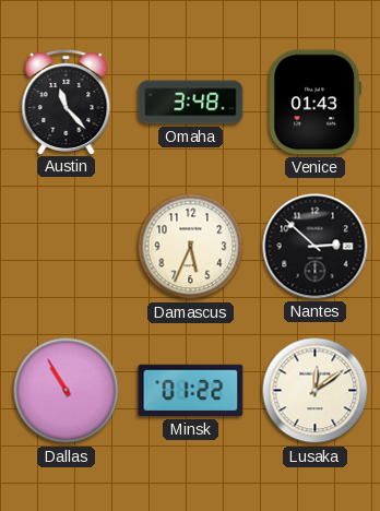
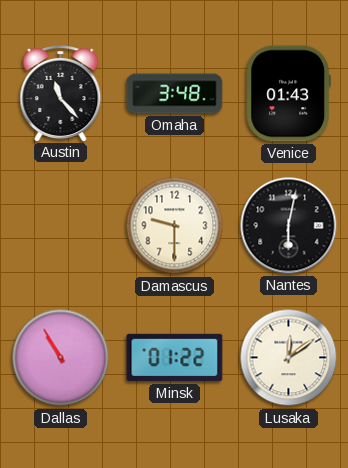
Damascus: 5:34 -> 9:30
Nantes: 2:52 -> 6:02
